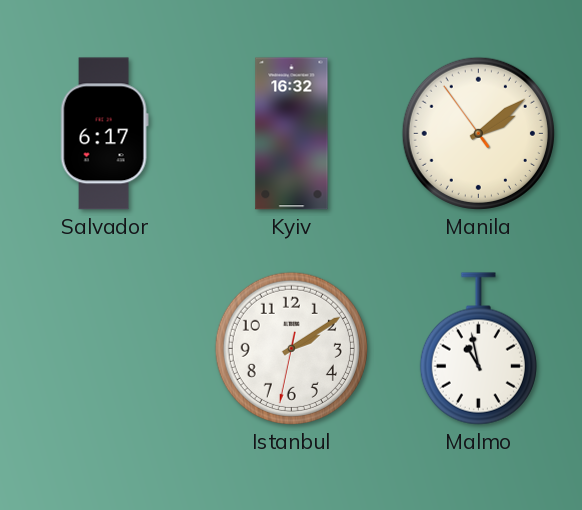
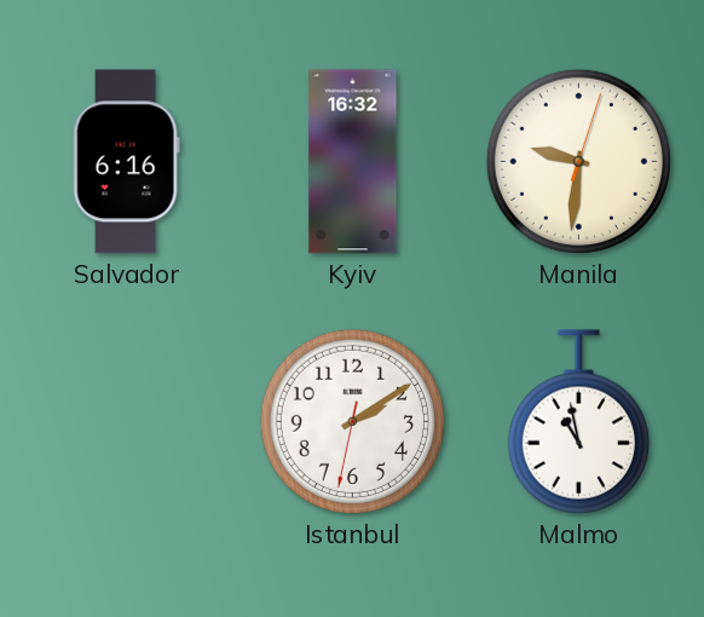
Salvador: 6:17 -> 6:16
Manila: 2:08 -> 9:31
